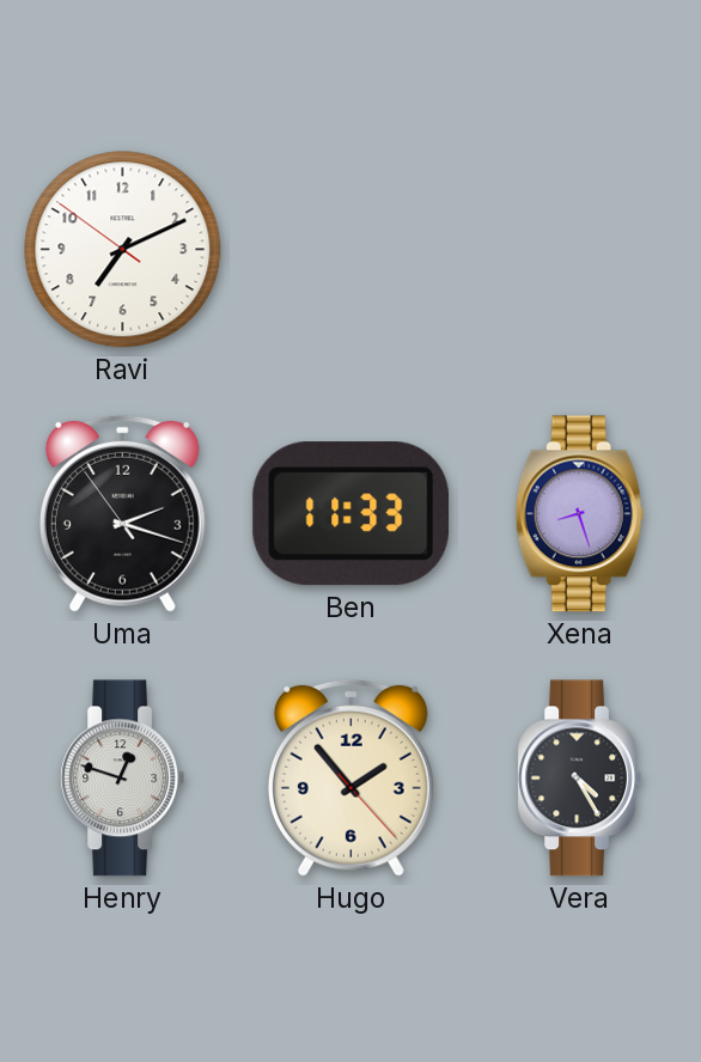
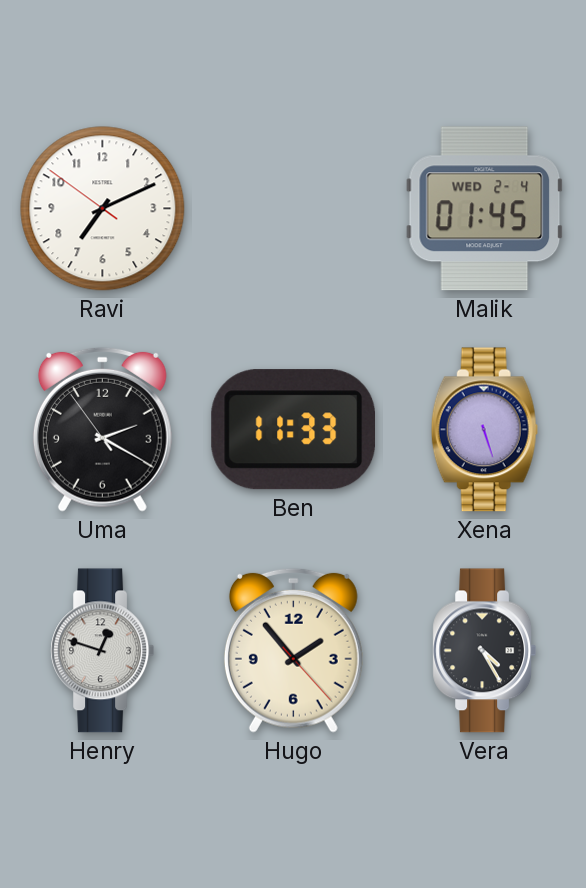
Malik: none -> 01:45
Uma: 2:17 -> 2:19
Xena: 8:27 -> 5:27
